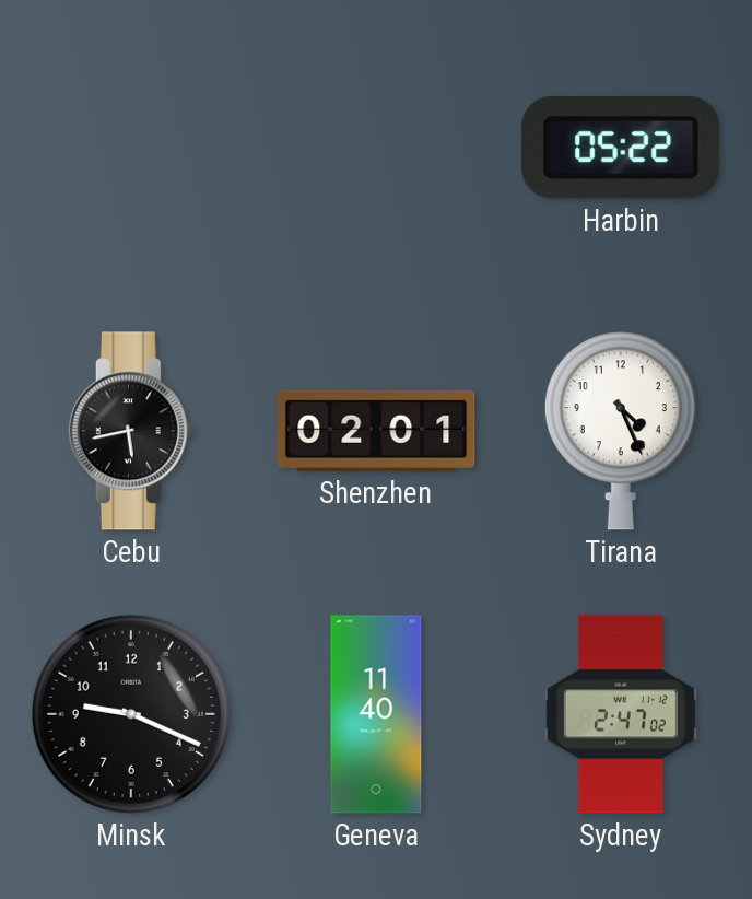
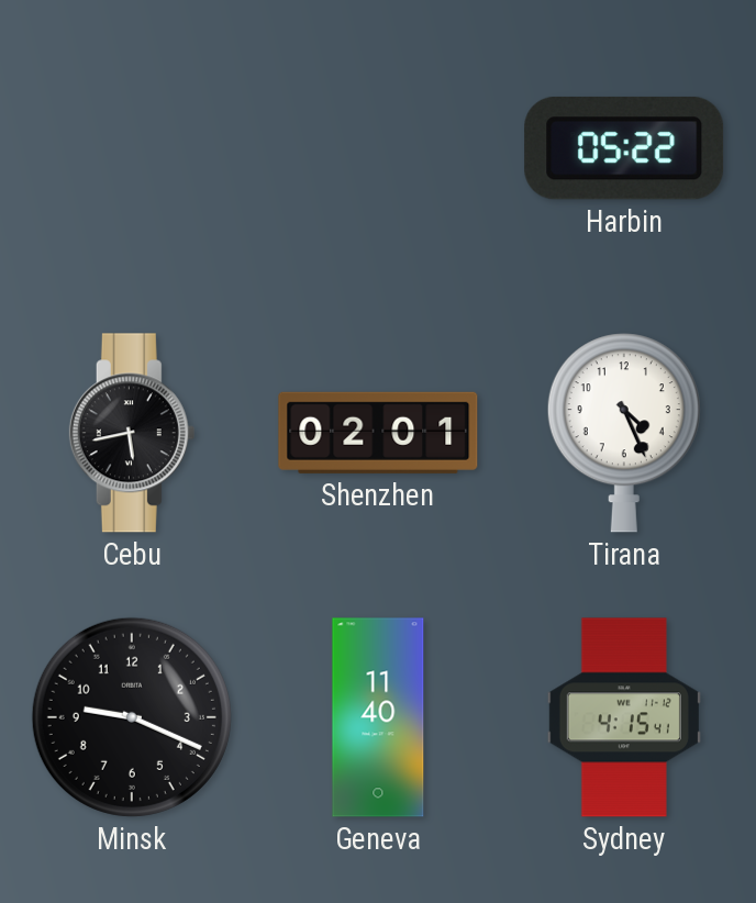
Sydney: 2:47 -> 4:15
